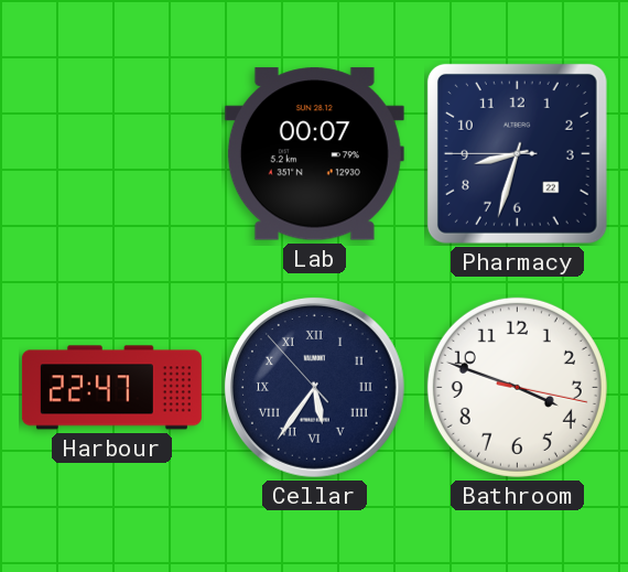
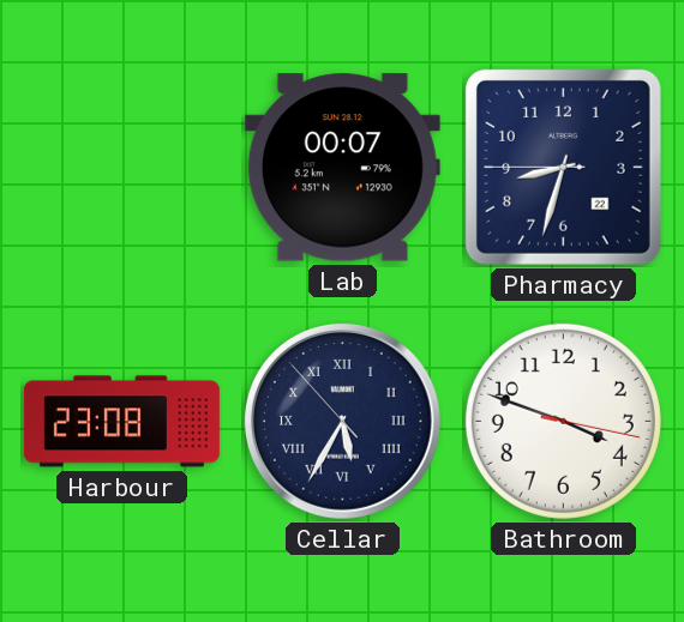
Harbour: 22:47 -> 23:08
Cellar: 5:35 -> 5:34
